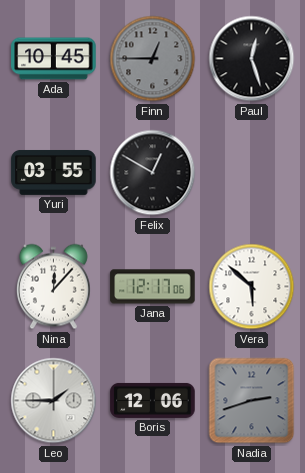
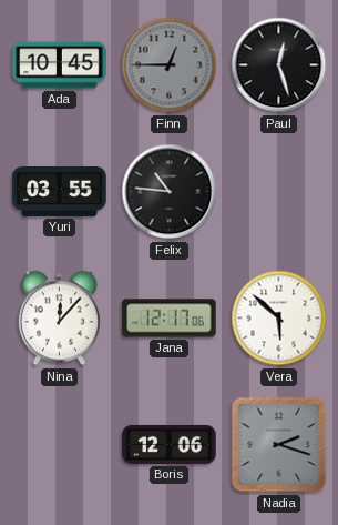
Felix: 12:50 -> 10:46
Leo: 1:45 -> none
Nadia: 2:42 -> 2:18
